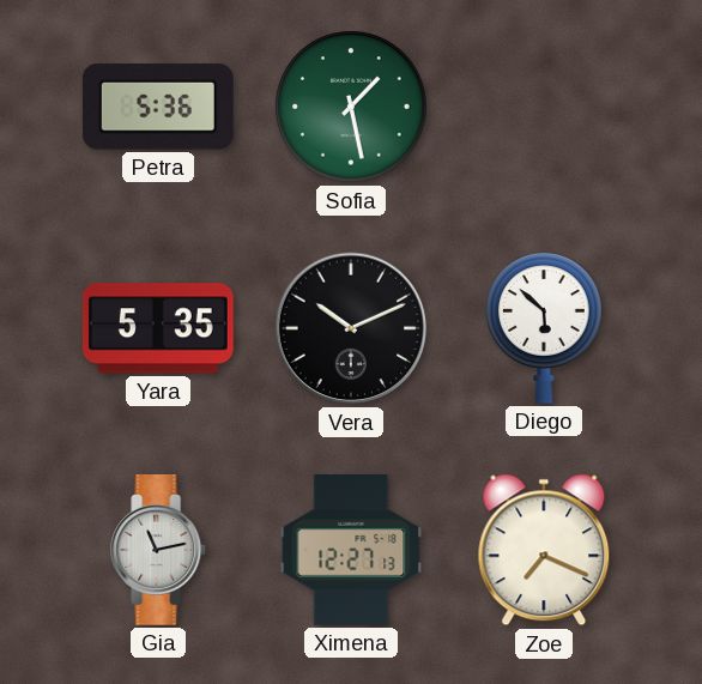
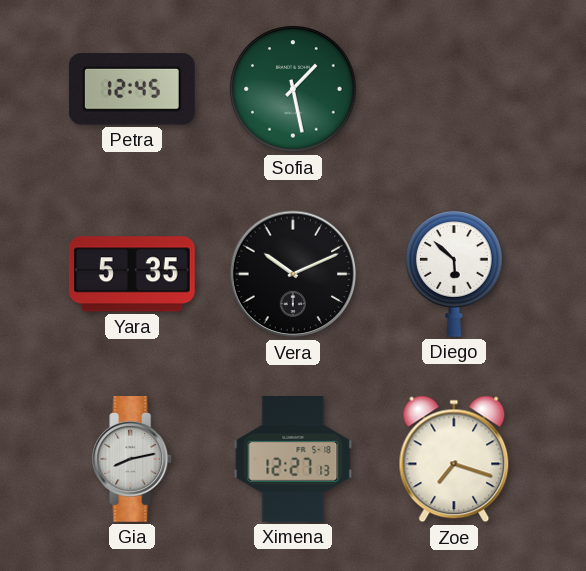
Petra: 5:36 -> 12:45
Gia: 11:13 -> 8:13
Zoe: 7:19 -> 7:18
